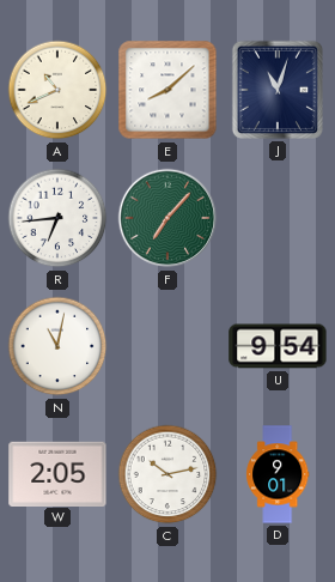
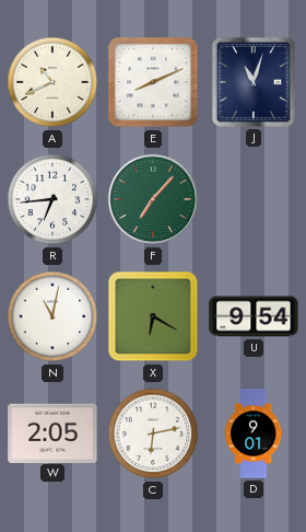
E: 8:08 -> 8:11
X: none -> 6:20
C: 10:13 -> 6:13
